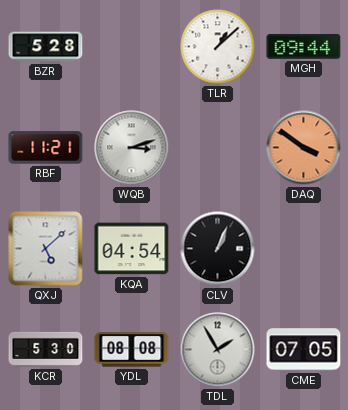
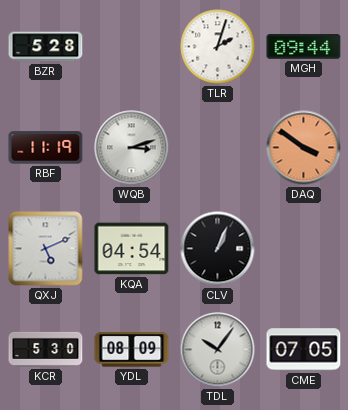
TLR: 1:08 -> 2:03
RBF: 11:21 -> 11:19
QXJ: 5:08 -> 5:11
YDL: 08:08 -> 08:09
TDL: 1:55 -> 10:06
